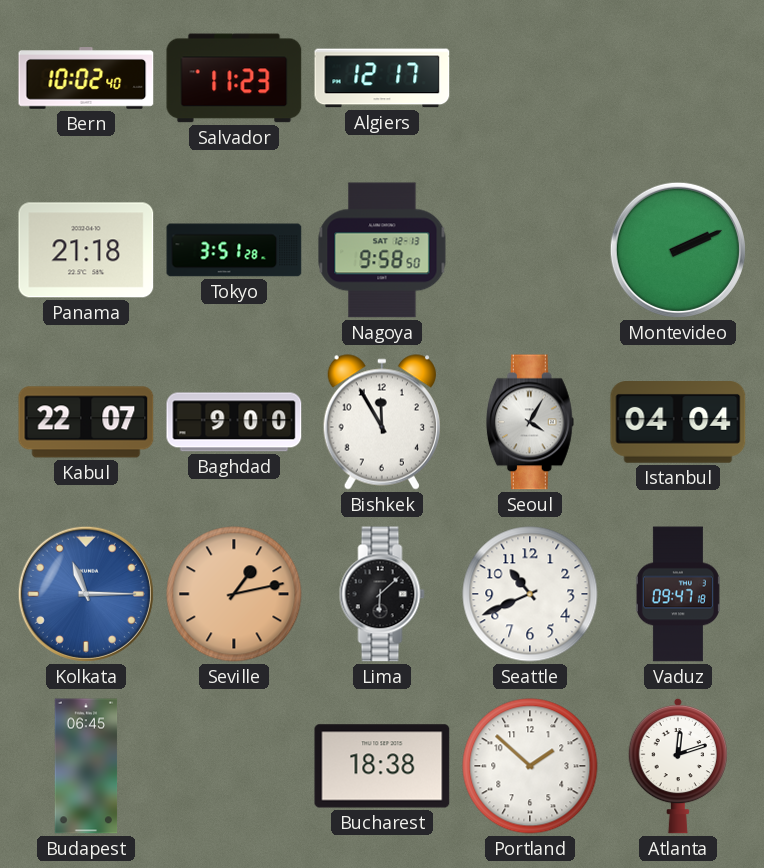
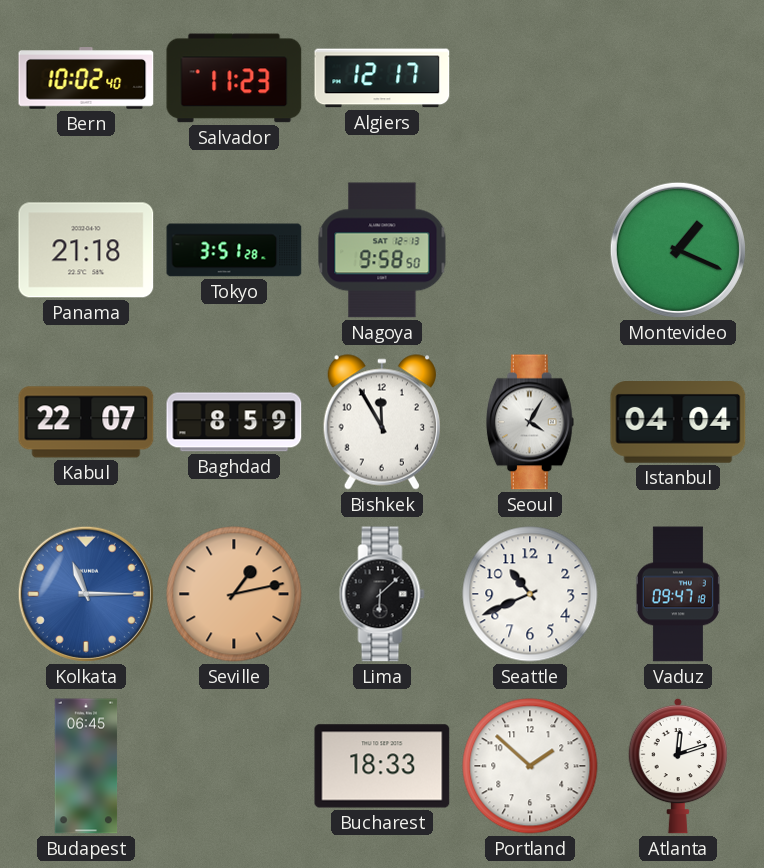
Montevideo: 2:11 -> 1:19
Baghdad: 9:00 -> 8:59
Bucharest: 18:38 -> 18:33
